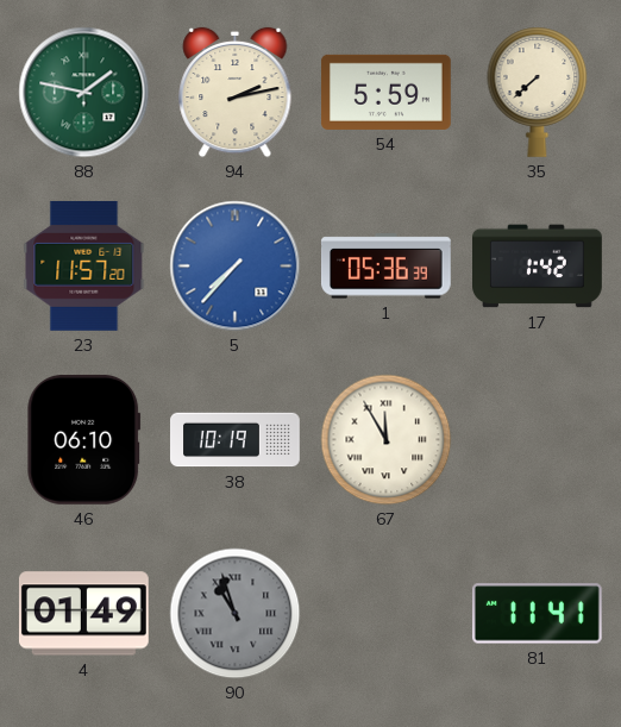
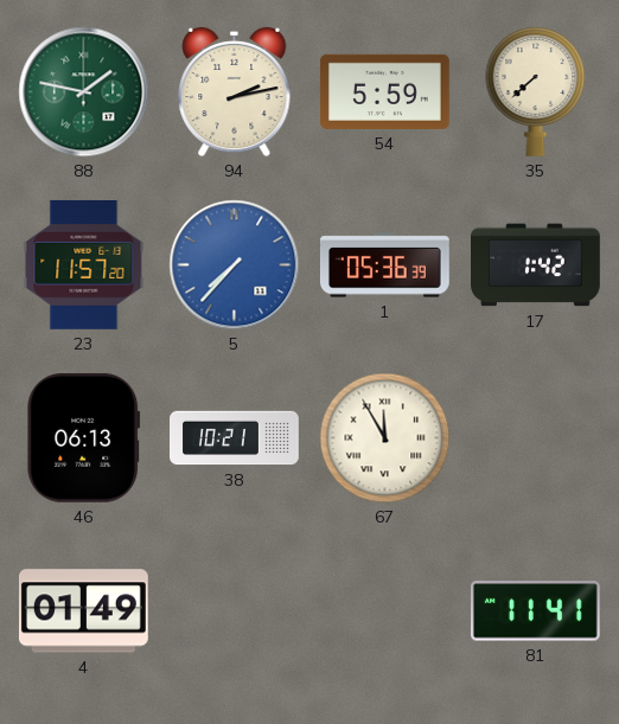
46: 06:10 -> 06:13
38: 10:19 -> 10:21
90: 10:57 -> none
